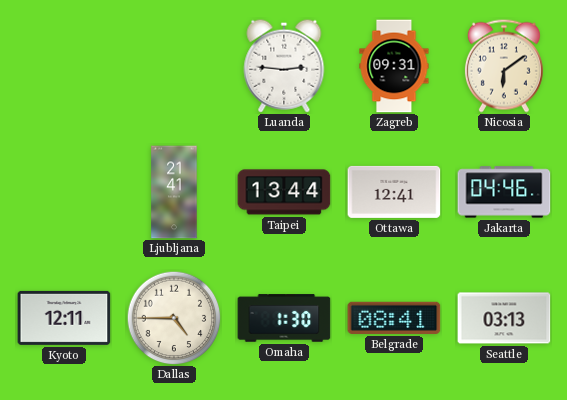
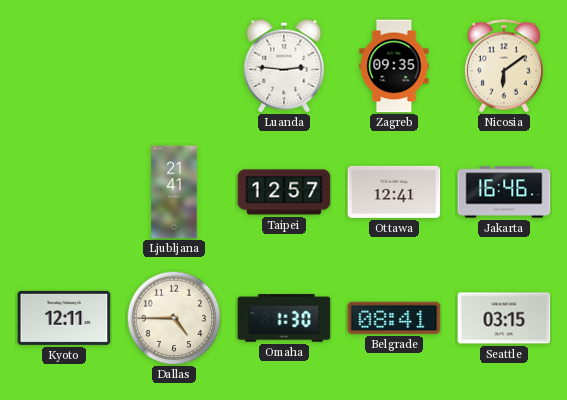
Zagreb: 09:31 -> 09:35
Taipei: 13:44 -> 12:57
Jakarta: 04:46 -> 16:46
Seattle: 03:13 -> 03:15
